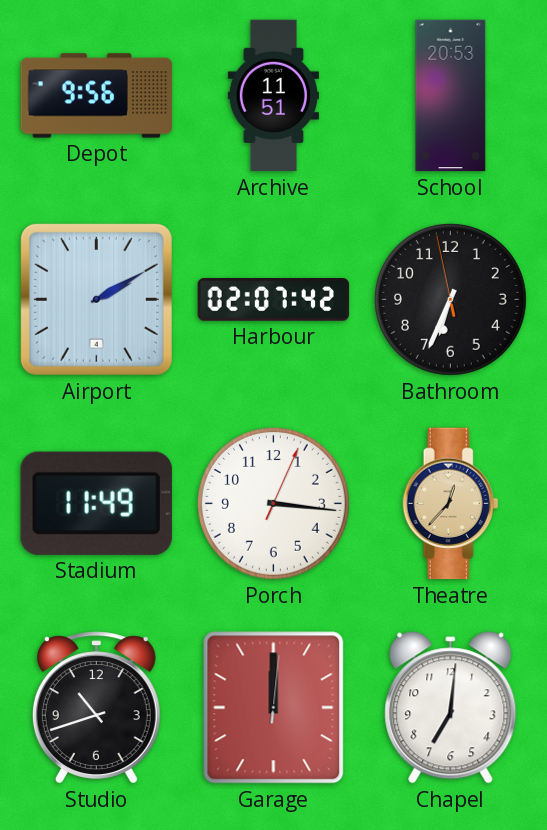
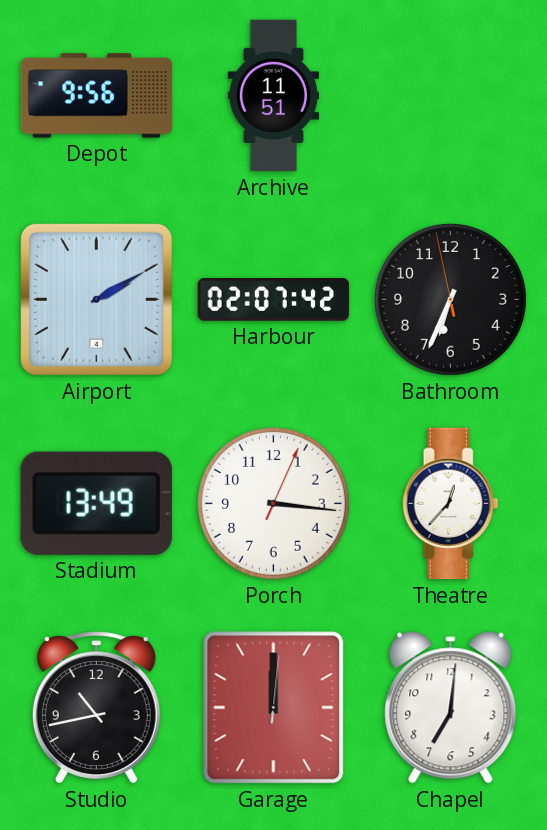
School: 20:53 -> none
Stadium: 11:49 -> 13:49
Theatre dial: champagne -> white
Studio: 10:42 -> 10:43
